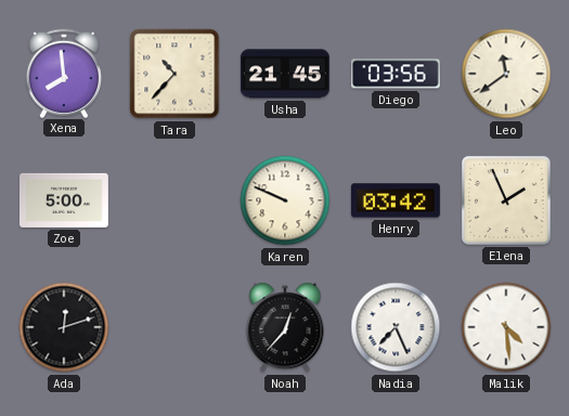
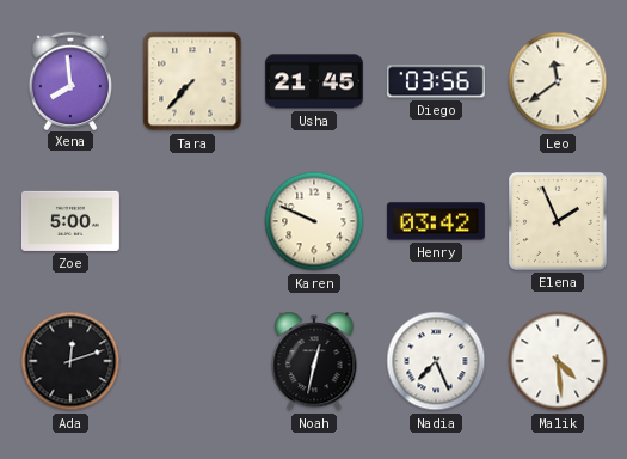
Tara: 10:37 -> 7:37
Noah: 12:37 -> 12:32
